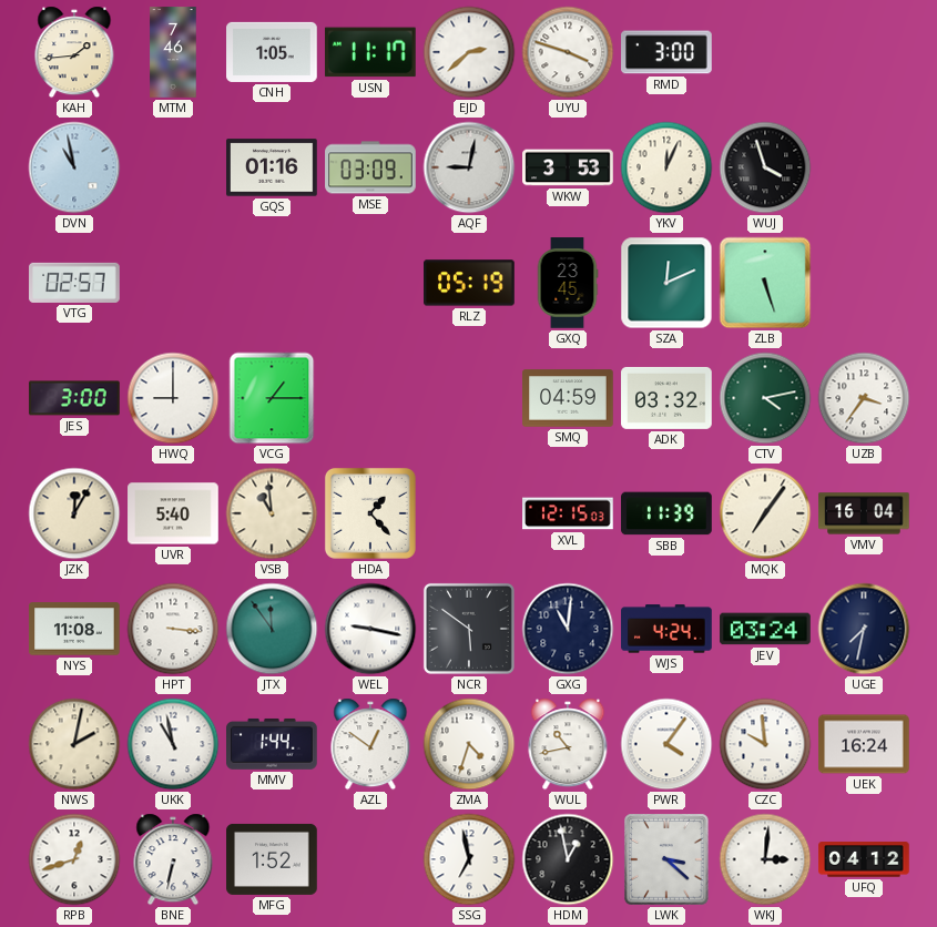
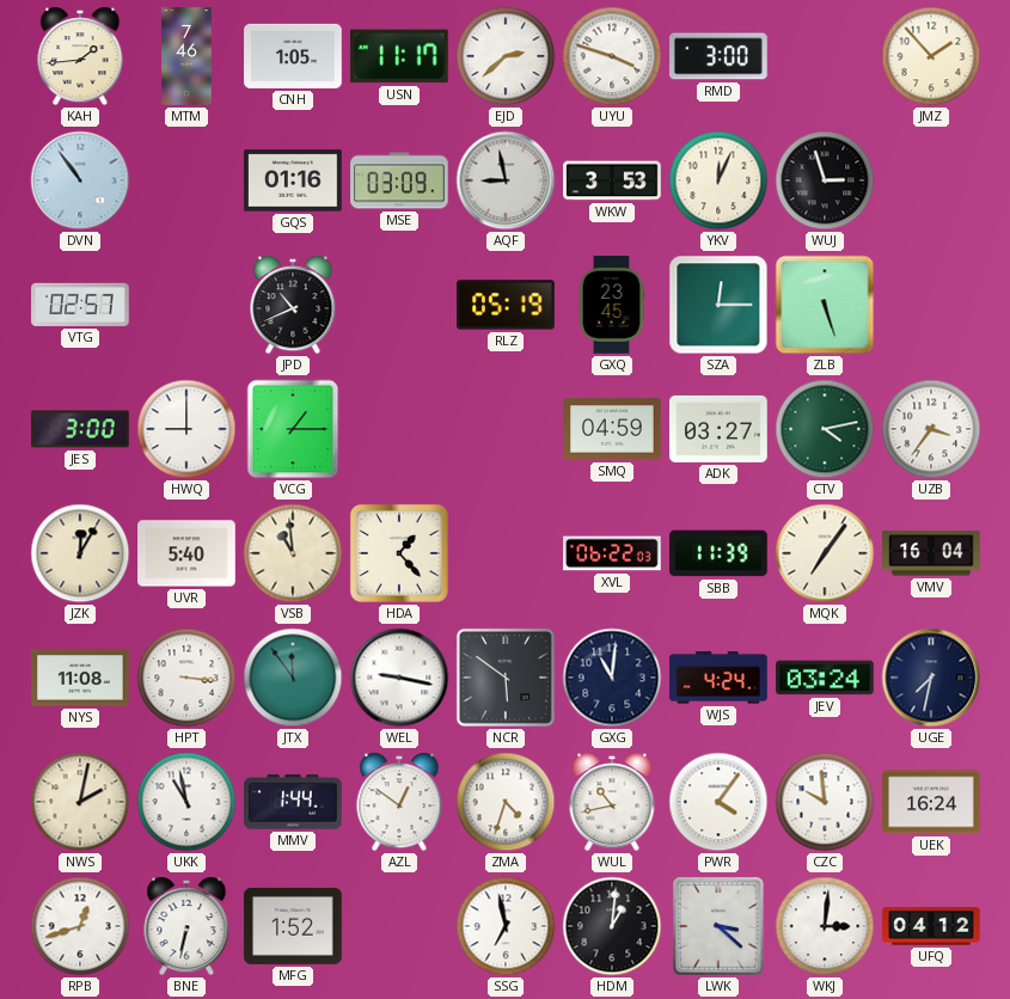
JMZ: none -> 1:53
DVN: 10:58 -> 10:54
AQF: 9:02 -> 8:58
WUJ: 3:57 -> 2:57
JPD: none -> 10:41
SZA: 12:11 -> 12:15
ADK: 03:32 -> 03:27
XVL: 12:15 -> 06:22
HDM: 12:58 -> 1:01
